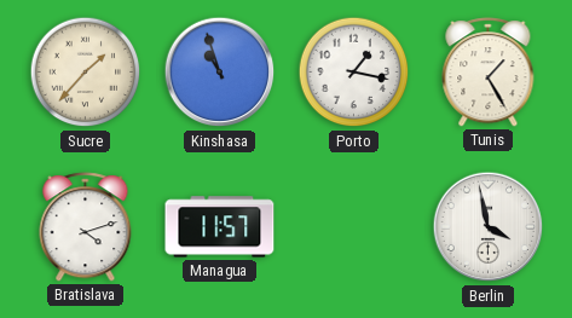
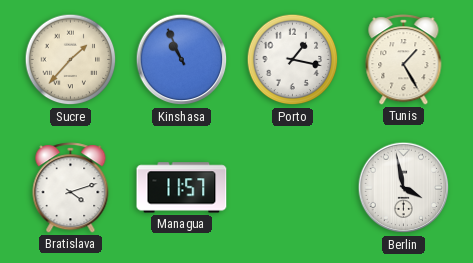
Kinshasa: 10:57 -> 10:56
